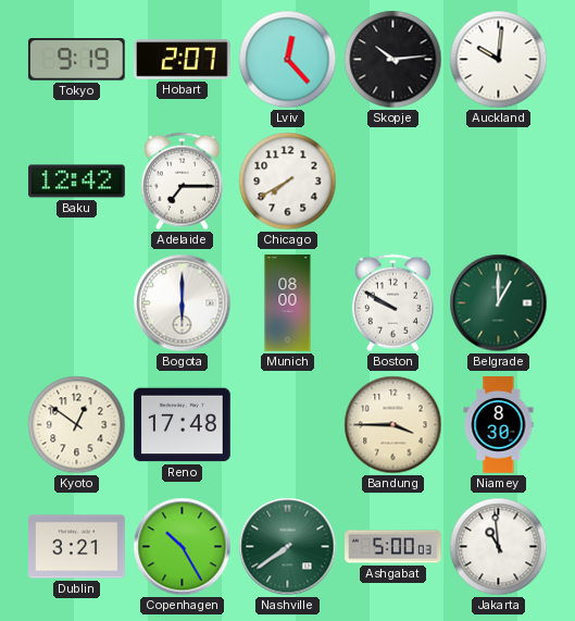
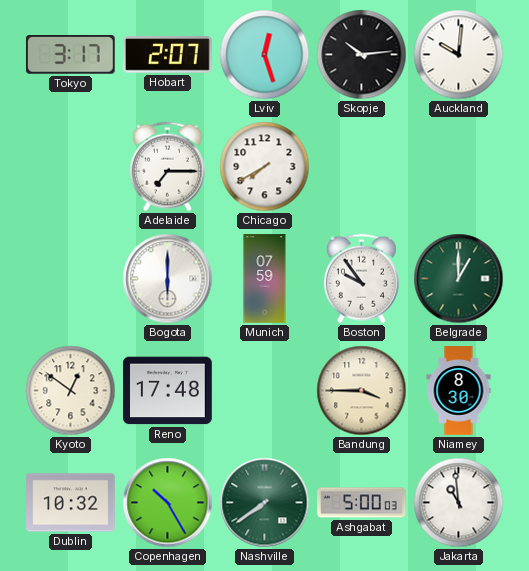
Tokyo: 9:19 -> 3:17
Lviv: 12:23 -> 12:27
Baku: 12:42 -> none
Munich: 08:00 -> 07:59
Boston: 9:50 -> 9:54
Dublin: 3:21 -> 10:32
